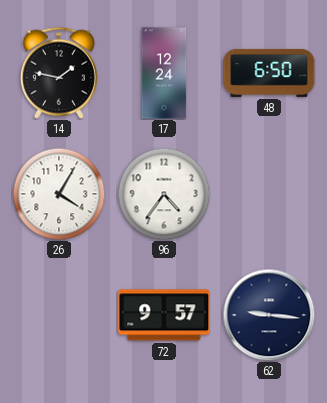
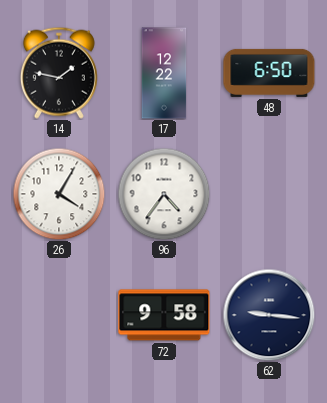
17: 12:24 -> 12:22
72: 9:57 -> 9:58
